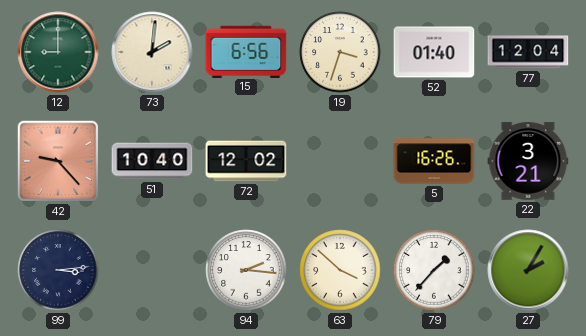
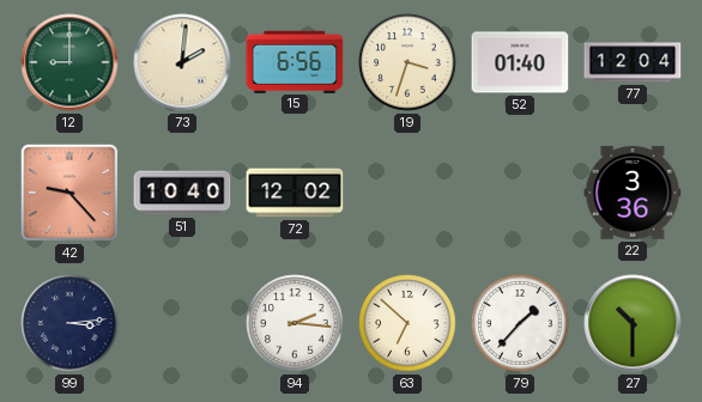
5: 16:26 -> none
22: 3:21 -> 3:36
63: 3:52 -> 6:52
27: 2:05 -> 10:30
